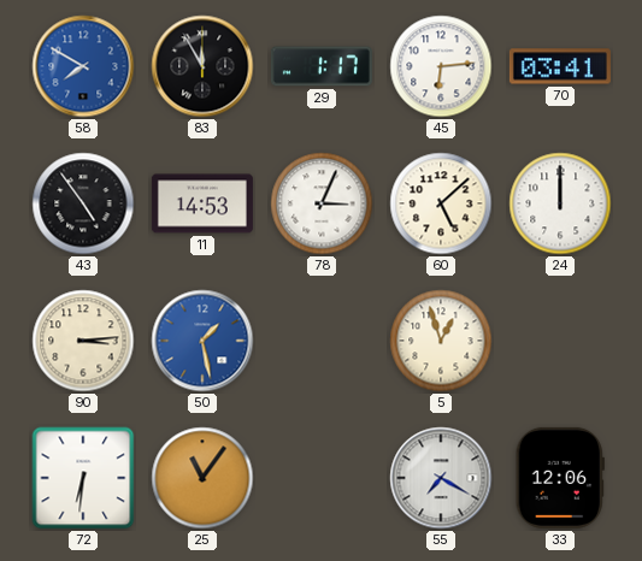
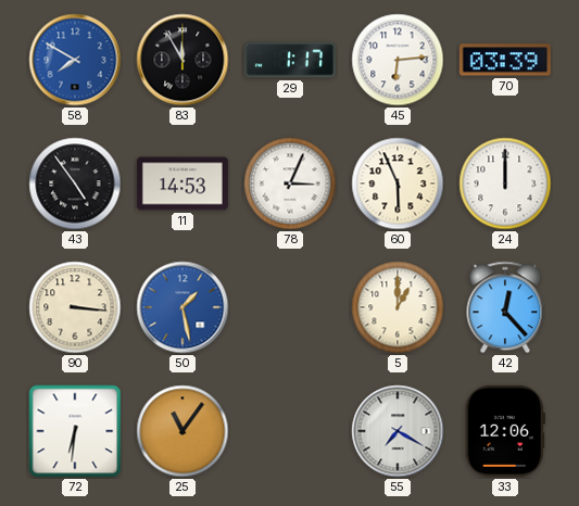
70: 03:41 -> 03:39
60: 5:08 -> 5:56
90: 3:14 -> 3:16
5: 12:57 -> 1:00
42: none -> 12:23
